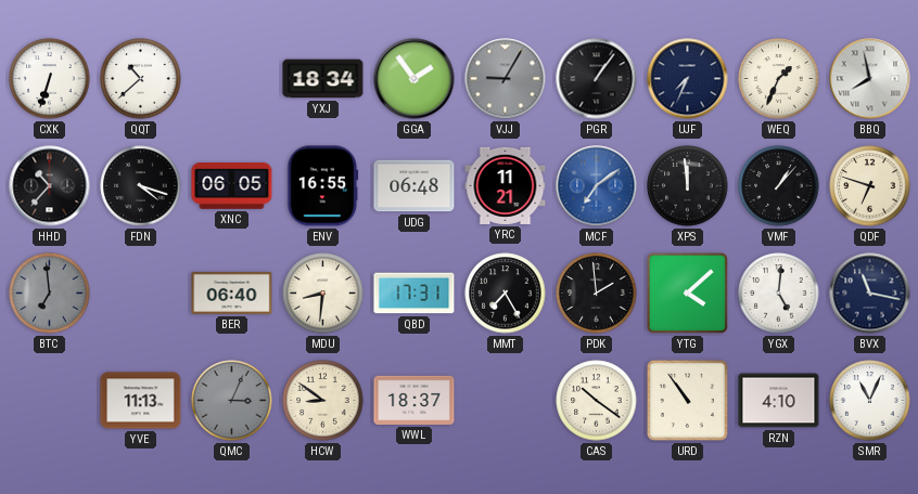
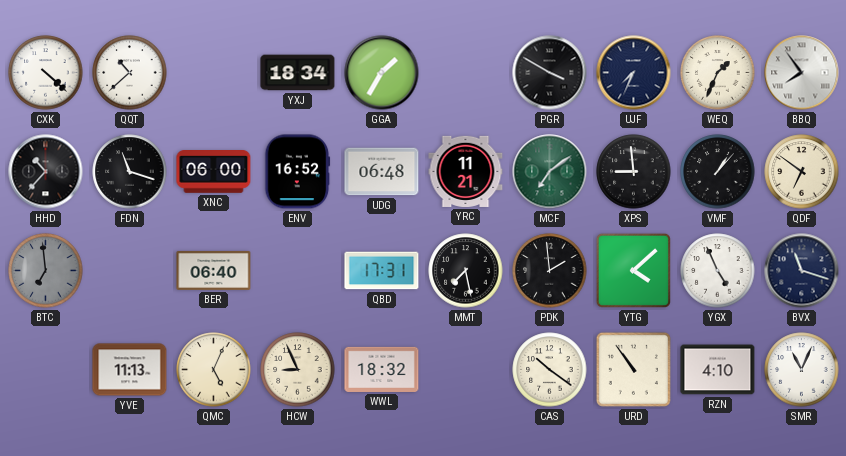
CXK: 6:33 -> 4:22
GGA: 1:54 -> 1:35
VJJ: 9:05 -> none
PGR: 1:06 -> 3:50
BBQ: 7:58 -> 7:54
FDN: 4:18 -> 11:18
XNC: 06:05 -> 06:00
ENV: 16:55 -> 16:52
MCF dial: blue -> green
XPS: 11:59 -> 8:59
QDF: 6:48 -> 6:51
MDU: 8:31 -> none
MMT: 7:25 -> 7:28
YGX: 5:01 -> 4:56
BVX: 11:17 -> 11:18
QMC: 3:04 -> 5:04
QMC dial: grey -> cream
HCW: 8:51 -> 8:56
WWL: 18:37 -> 18:32
